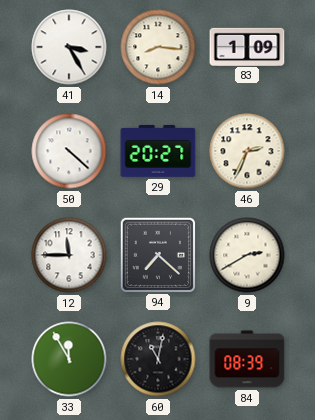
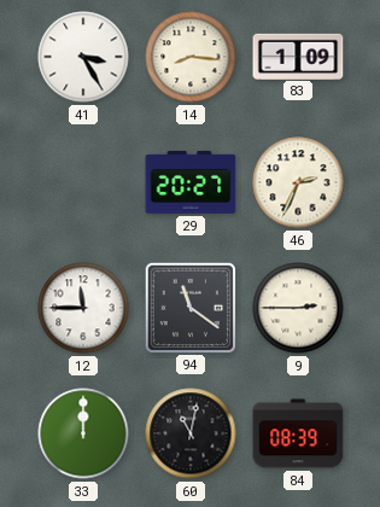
50: 4:22 -> none
94: 7:22 -> 11:21
9: 2:40 -> 2:45
33: 11:55 -> 12:00
